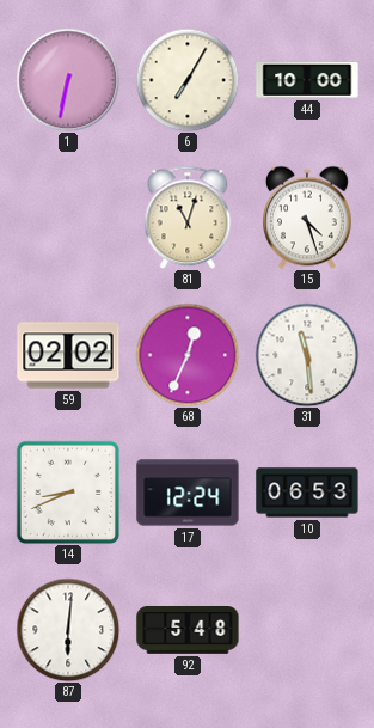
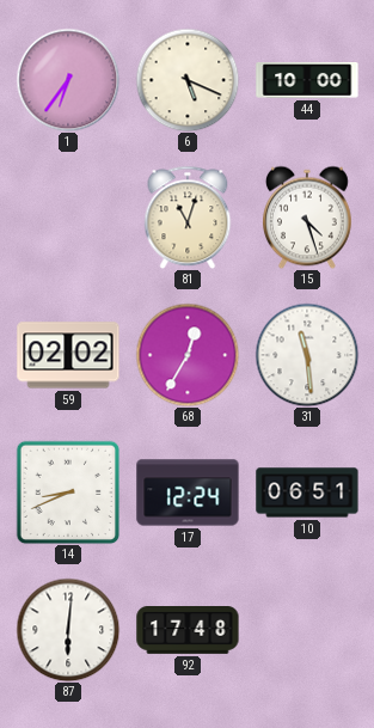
1: 6:32 -> 6:36
6: 7:05 -> 5:19
68: 12:34 -> 12:35
10: 06:53 -> 06:51
92: 5:48 -> 17:48
